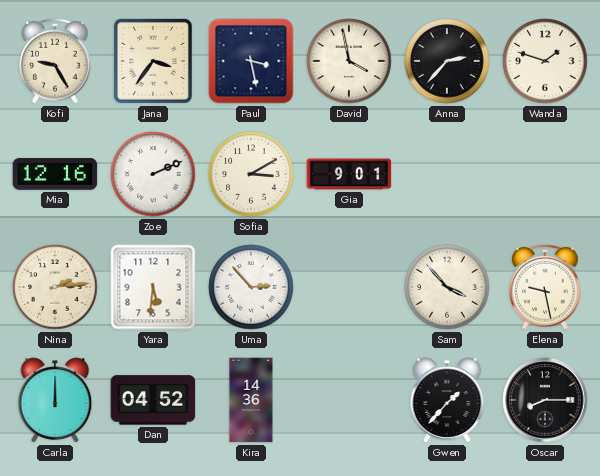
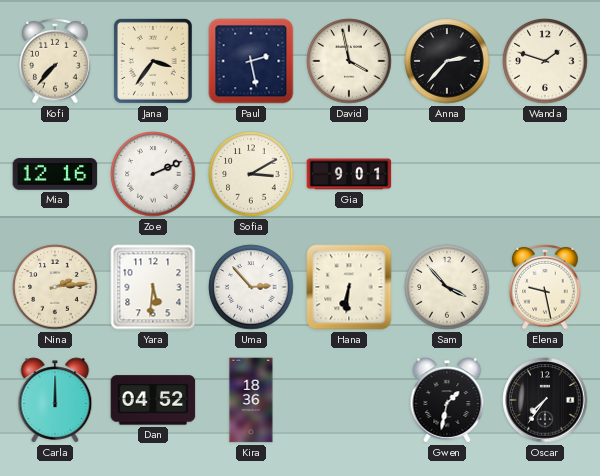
Kofi: 9:25 -> 7:37
Paul: 3:28 -> 2:28
Hana: none -> 6:31
Kira: 14:36 -> 18:36
Gwen: 1:37 -> 1:32
Oscar: 8:15 -> 7:36
